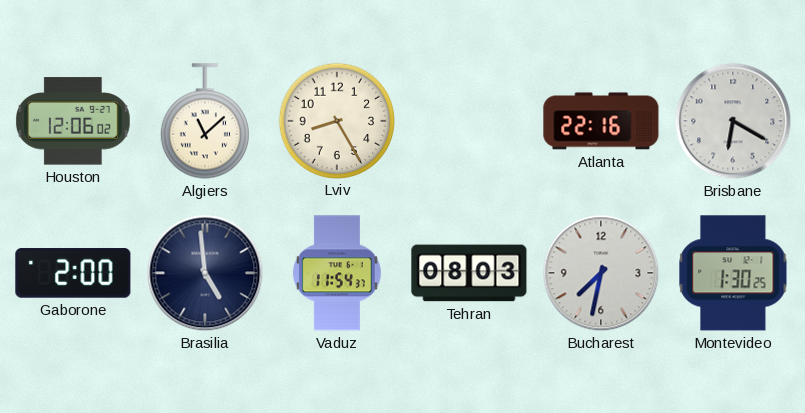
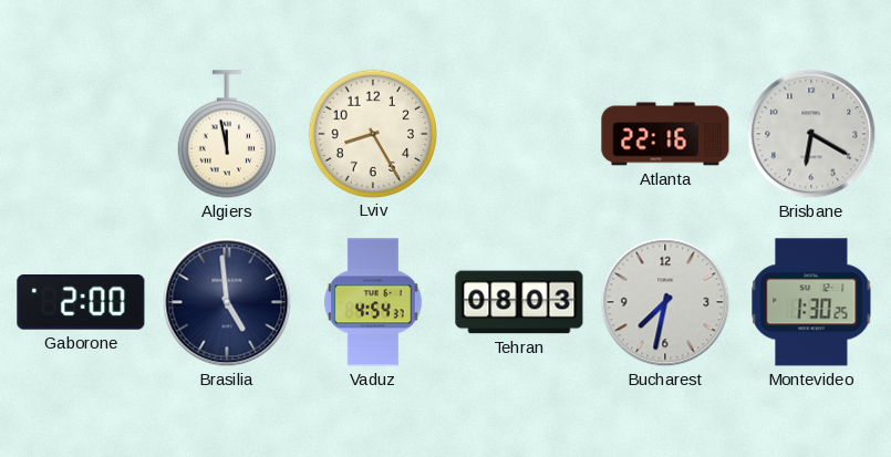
Houston: 12:06 -> none
Algiers: 11:08 -> 11:58
Vaduz: 11:54 -> 4:54
